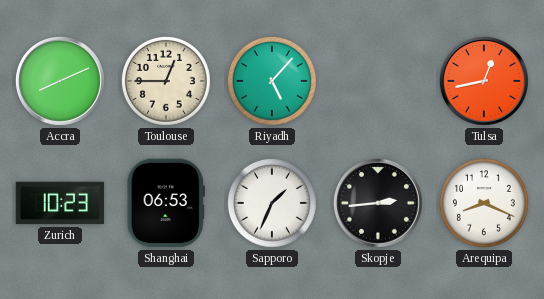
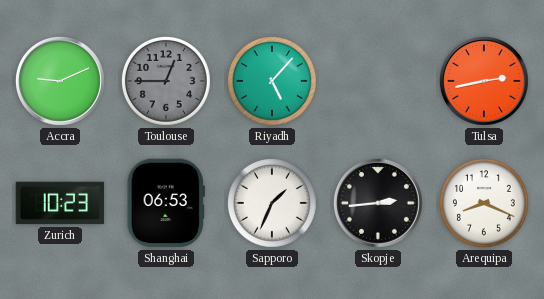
Accra: 8:11 -> 9:11
Toulouse dial: cream -> grey
Tulsa: 12:43 -> 2:43
